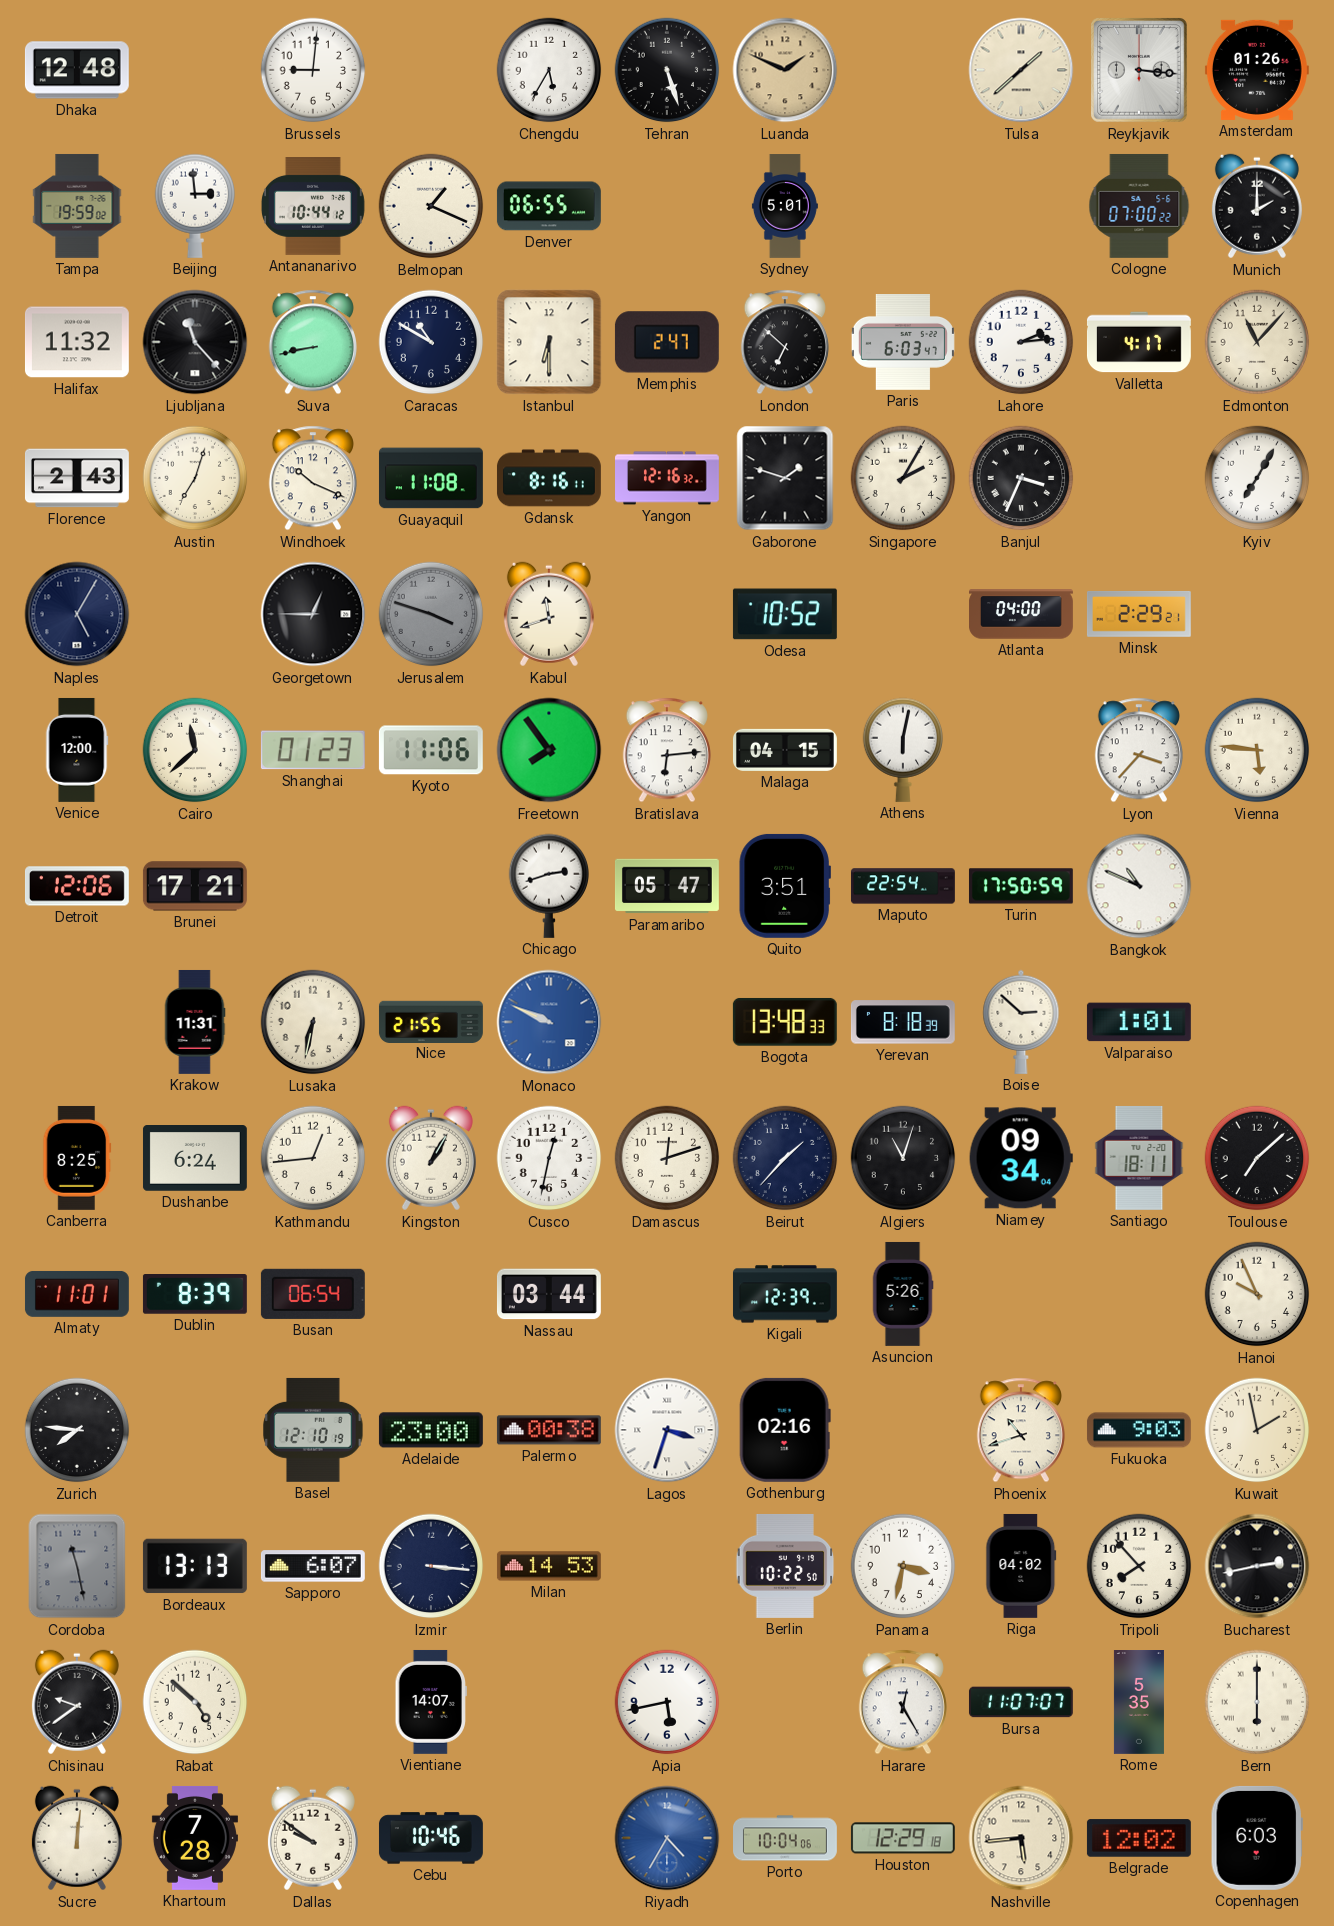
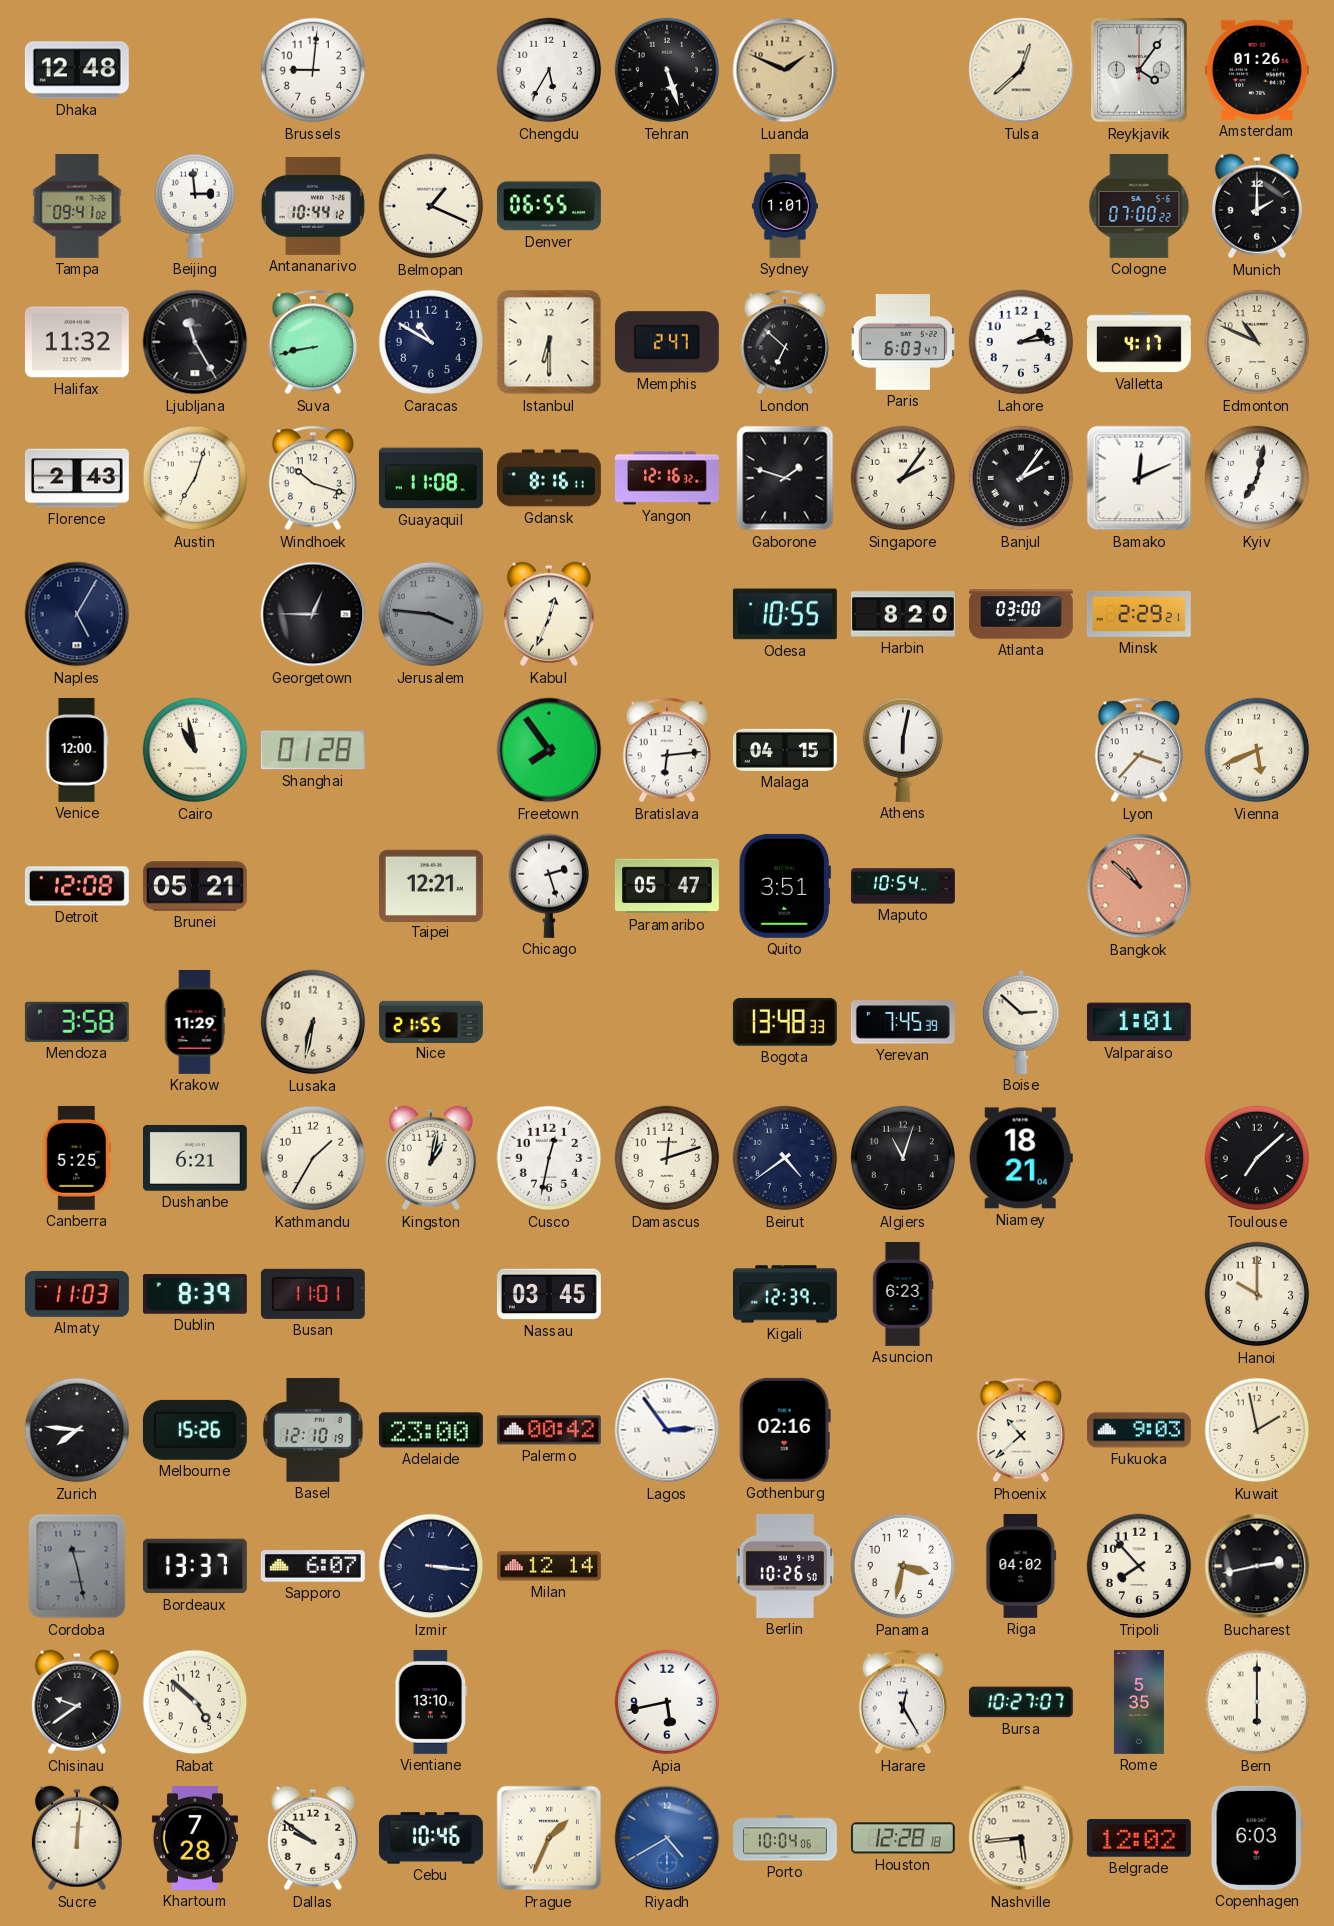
Tulsa: 1:38 -> 12:38
Reykjavik: 3:16 -> 4:06
Tampa: 19:59 -> 09:41
Sydney: 5:01 -> 1:01
Ljubljana: 11:23 -> 11:25
Edmonton: 11:07 -> 10:49
Windhoek: 10:19 -> 10:18
Singapore: 2:05 -> 2:06
Banjul: 3:34 -> 2:06
Bamako: none -> 12:11
Kyiv: 7:05 -> 7:02
Jerusalem: 3:48 -> 3:46
Kabul: 11:42 -> 12:34
Odesa: 10:52 -> 10:55
Harbin: none -> 8:20
Atlanta: 04:00 -> 03:00
Cairo: 11:38 -> 10:58
Shanghai: 01:23 -> 01:28
Kyoto: 11:06 -> none
Vienna: 5:46 -> 5:41
Detroit: 12:06 -> 12:08
Brunei: 17:21 -> 05:21
Taipei: none -> 12:21
Chicago: 2:42 -> 2:27
Maputo: 22:54 -> 10:54
Turin: 17:50 -> none
Bangkok: 10:49 -> 10:52
Bangkok dial: white -> salmon
Mendoza: none -> 3:58
Krakow: 11:31 -> 11:29
Monaco: 9:49 -> none
Yerevan: 8:18 -> 7:45
Canberra: 8:25 -> 5:25
Dushanbe: 6:24 -> 6:21
Kathmandu: 12:44 -> 1:35
Kingston: 1:05 -> 1:02
Beirut: 1:37 -> 4:39
Niamey: 09:34 -> 18:21
Santiago: 18:11 -> none
Almaty: 11:01 -> 11:03
Busan: 06:54 -> 11:01
Nassau: 03:44 -> 03:45
Asuncion: 5:26 -> 6:23
Hanoi: 9:56 -> 10:00
Melbourne: none -> 15:26
Palermo: 00:38 -> 00:42
Lagos: 3:33 -> 2:54
Phoenix: 10:42 -> 10:38
Bordeaux: 13:13 -> 13:37
Milan: 14:53 -> 12:14
Berlin: 10:22 -> 10:26
Vientiane: 14:07 -> 13:10
Bursa: 11:07 -> 10:27
Prague: none -> 1:34
Riyadh: 4:35 -> 4:40
Houston: 12:29 -> 12:28
